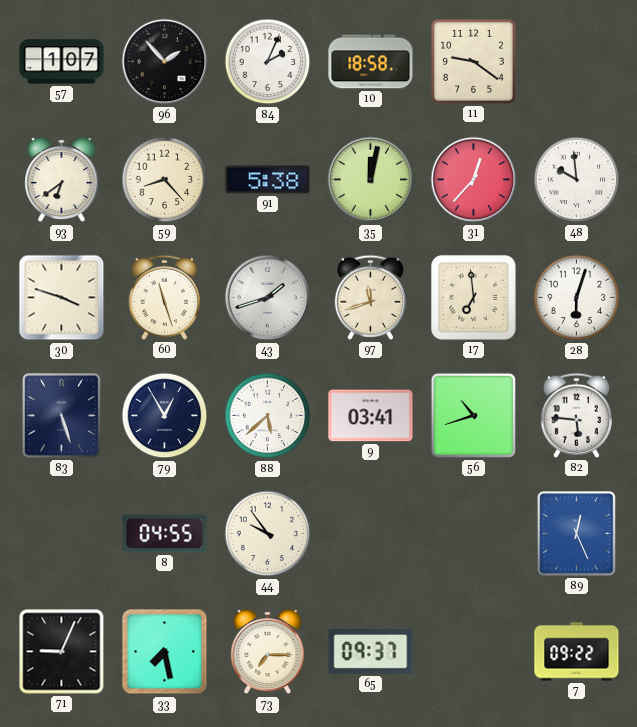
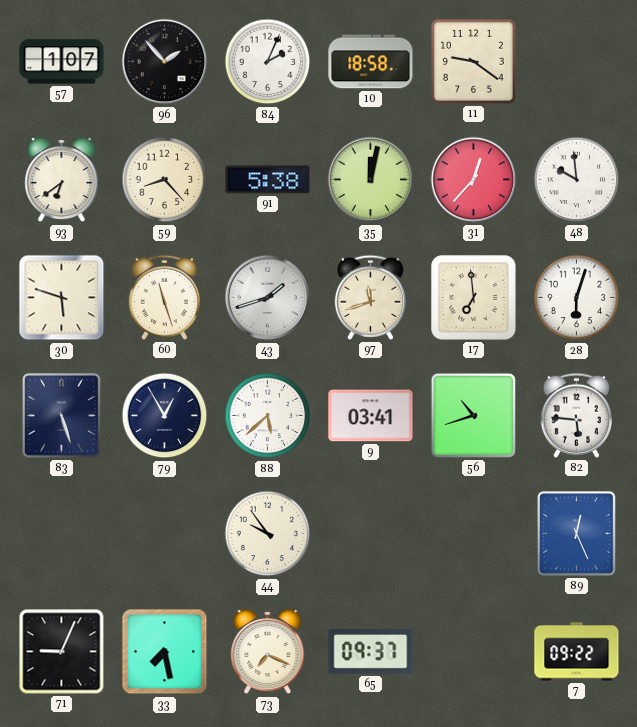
30: 3:48 -> 5:48
8: 04:55 -> none
73: 7:15 -> 7:19
